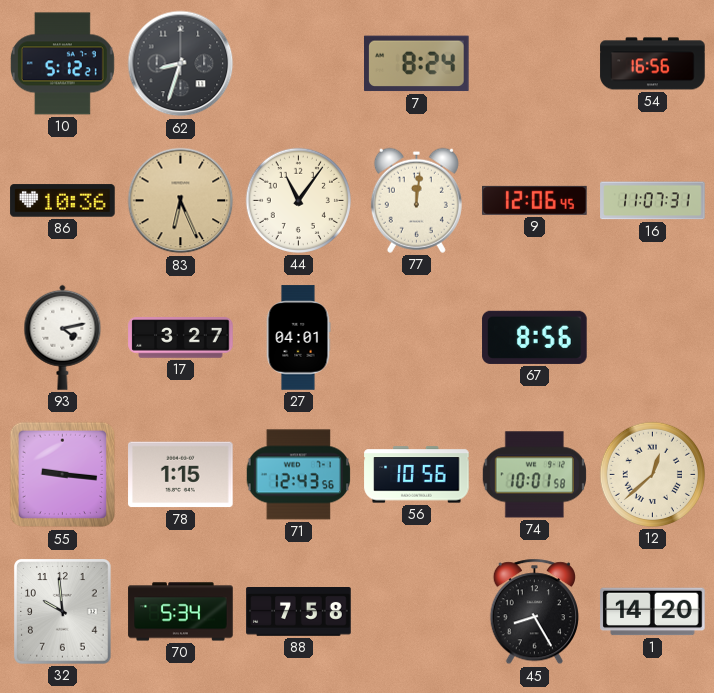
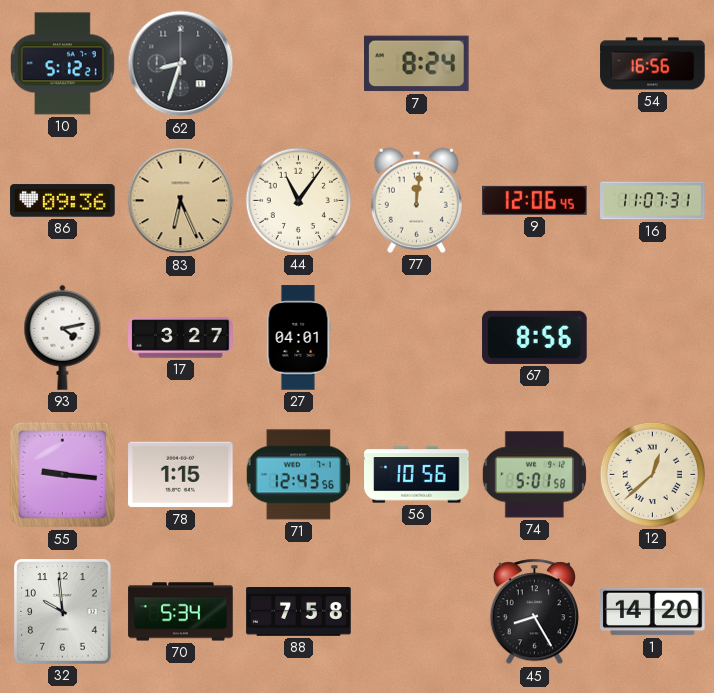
86: 10:36 -> 09:36
74: 10:01 -> 5:01
